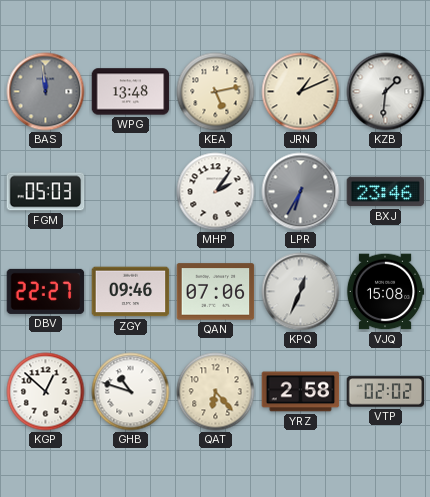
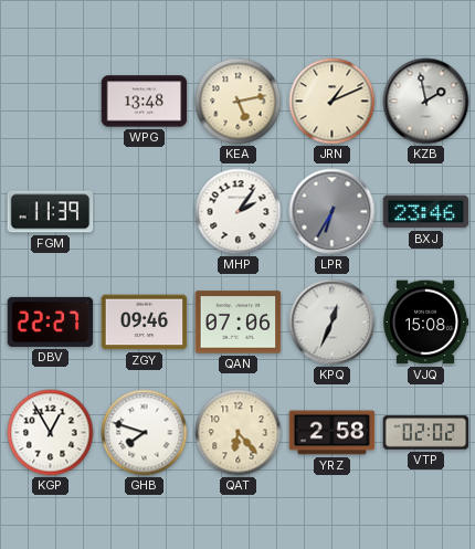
BAS: 11:59 -> none
KZB: 1:31 -> 1:58
FGM: 05:03 -> 11:39
KGP: 12:52 -> 12:55
GHB: 10:48 -> 7:48
